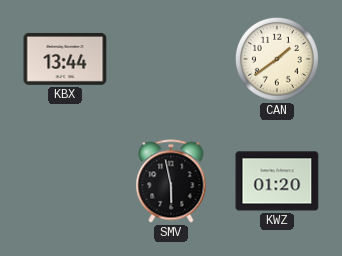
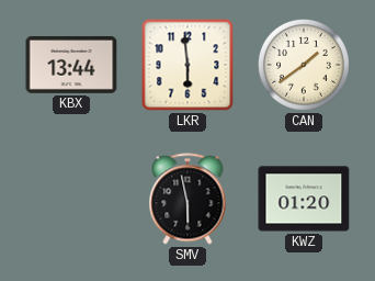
LKR: none -> 5:59
